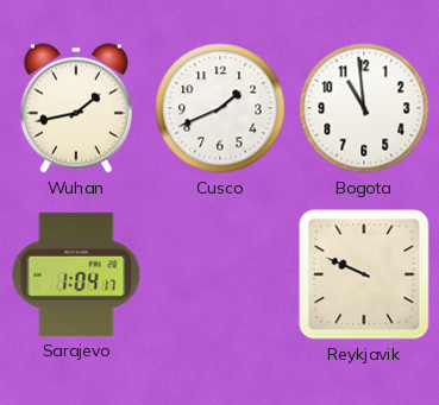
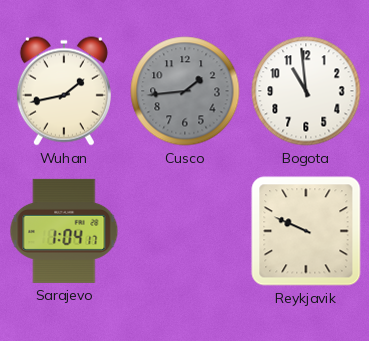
Cusco: 1:41 -> 1:44
Cusco dial: white -> grey
